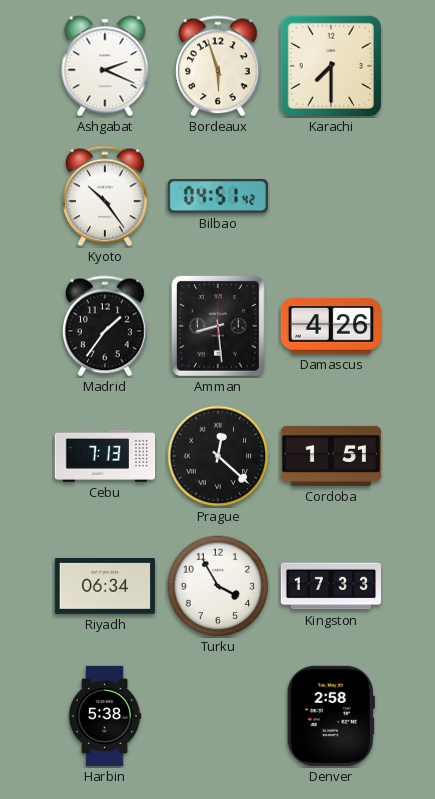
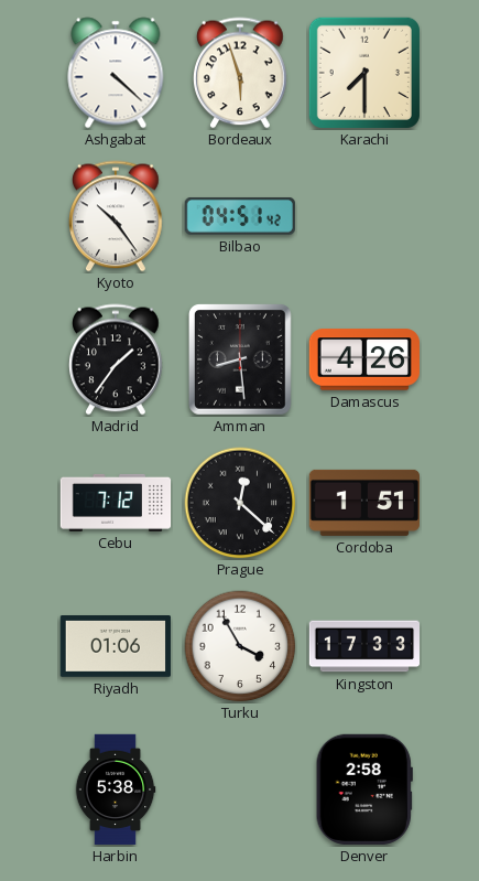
Ashgabat: 2:19 -> 4:22
Cebu: 7:13 -> 7:12
Riyadh: 06:34 -> 01:06
